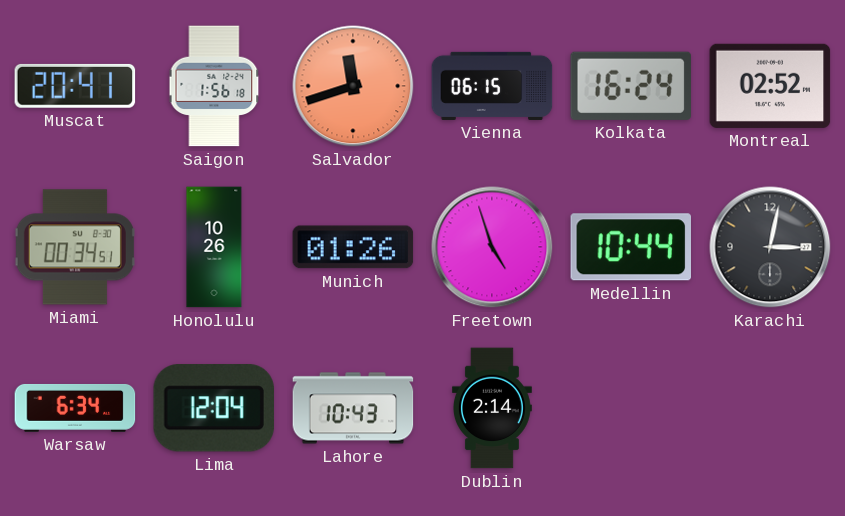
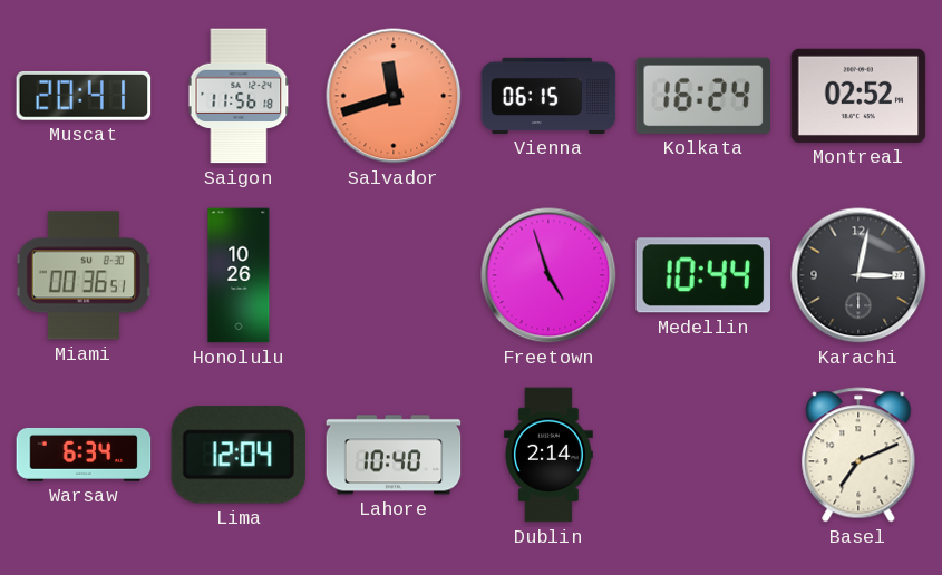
Saigon: 1:56 -> 11:56
Miami: 00:34 -> 00:36
Munich: 01:26 -> none
Lahore: 10:43 -> 10:40
Basel: none -> 7:11
